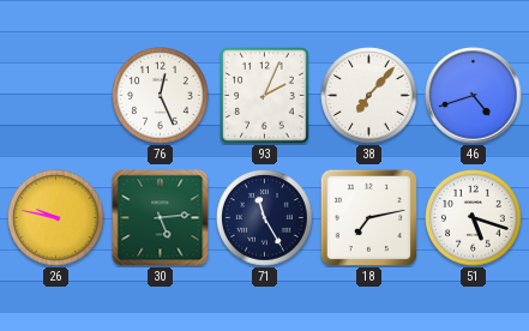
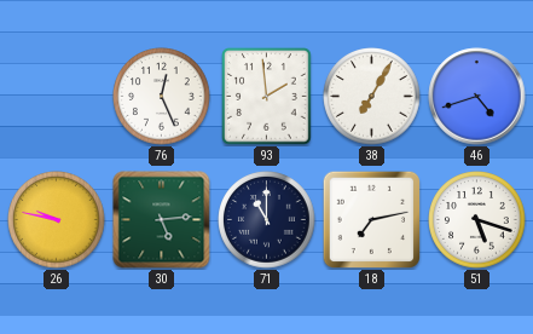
93: 2:04 -> 1:59
38: 7:07 -> 7:05
71: 11:25 -> 11:00
